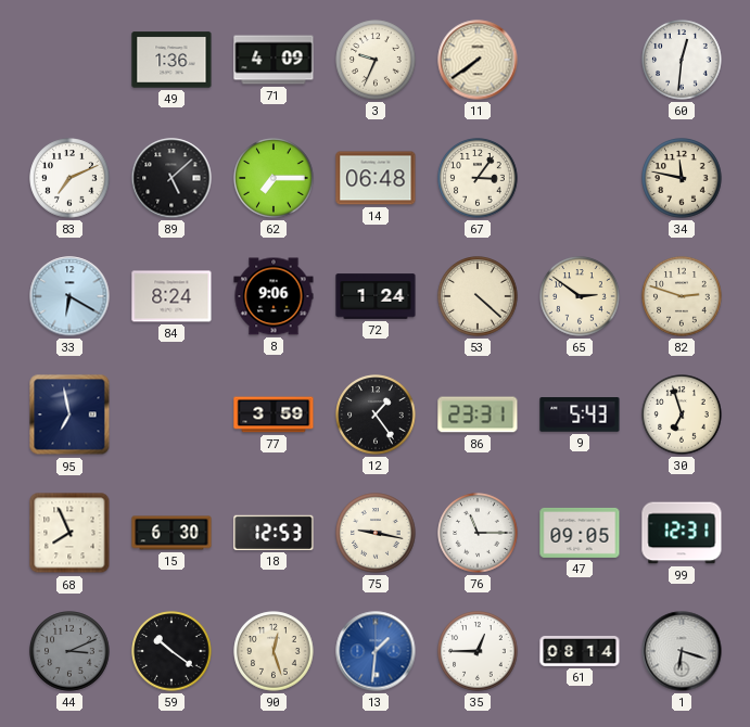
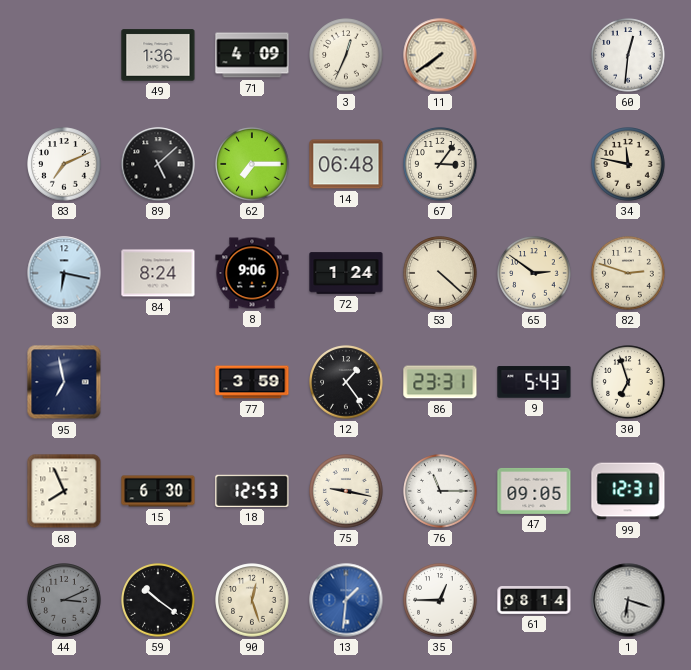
3: 9:34 -> 12:34
33: 6:20 -> 6:17
